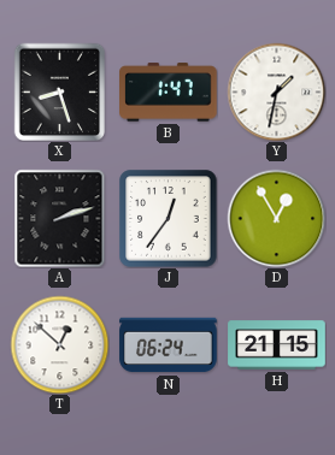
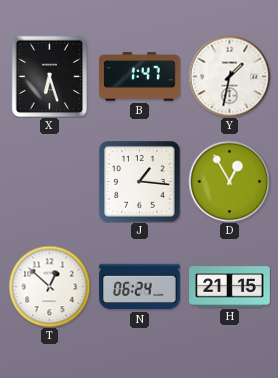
X: 8:27 -> 6:27
A: 2:12 -> none
J: 12:36 -> 1:16
